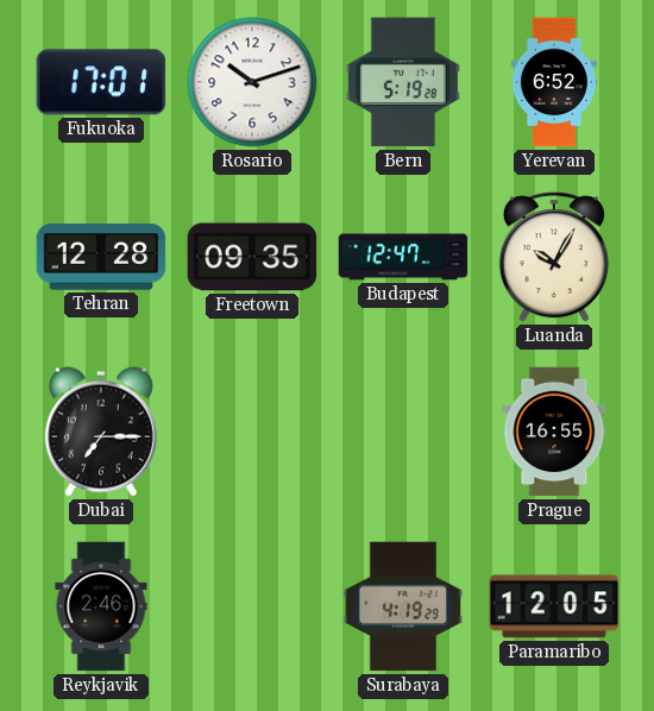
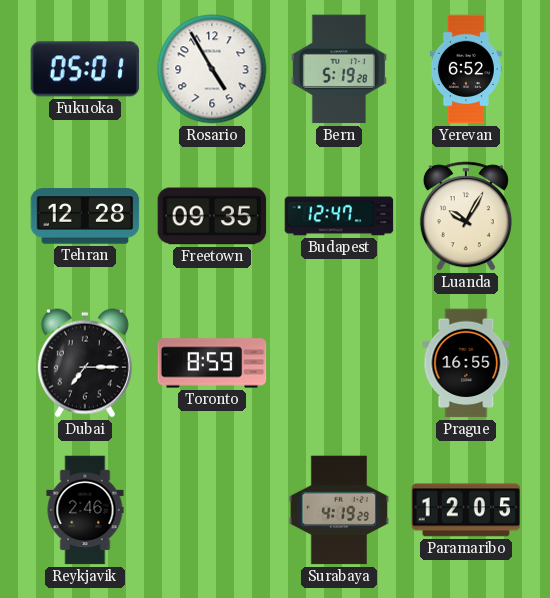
Fukuoka: 17:01 -> 05:01
Rosario: 10:12 -> 4:55
Toronto: none -> 8:59
